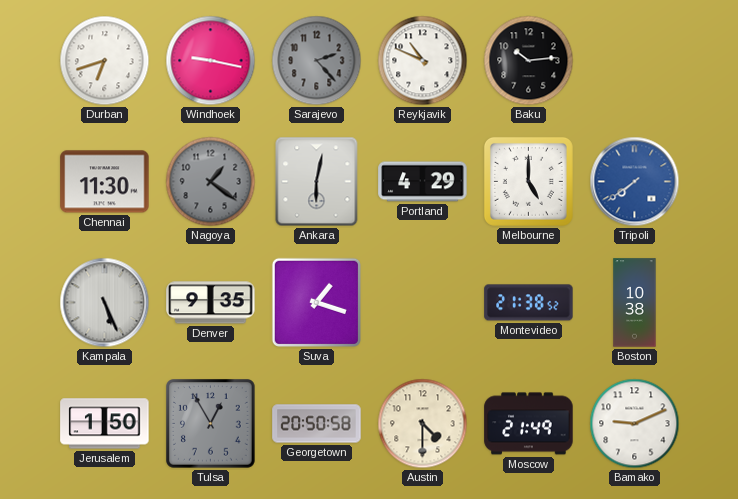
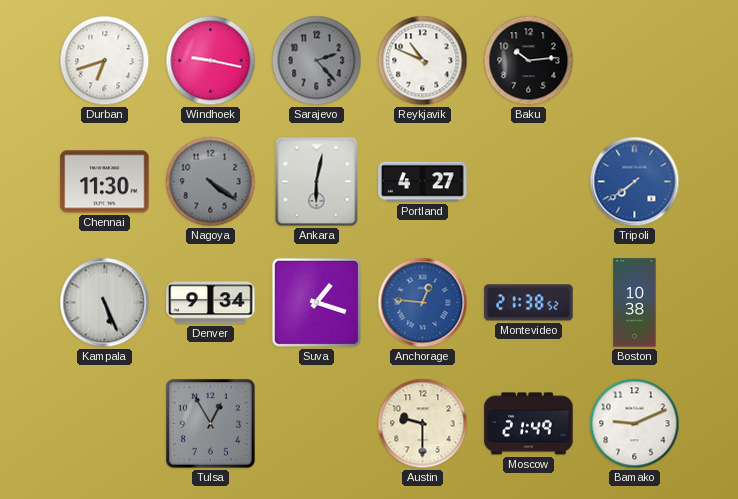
Nagoya: 1:21 -> 4:21
Portland: 4:29 -> 4:27
Melbourne: 5:00 -> none
Denver: 9:35 -> 9:34
Anchorage: none -> 12:46
Jerusalem: 1:50 -> none
Georgetown: 20:50 -> none
Austin: 4:30 -> 9:30
